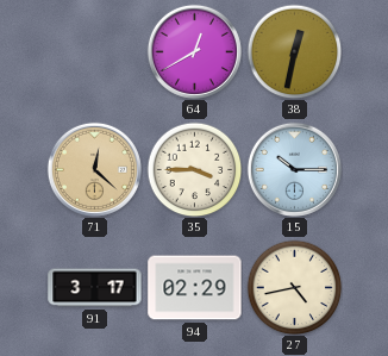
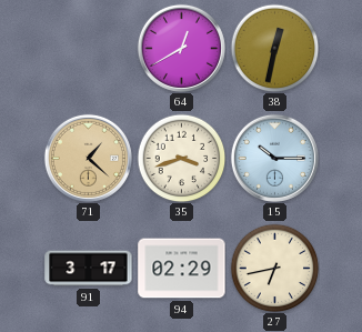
71: 12:22 -> 1:22
35: 3:45 -> 3:42
27: 4:43 -> 6:43
